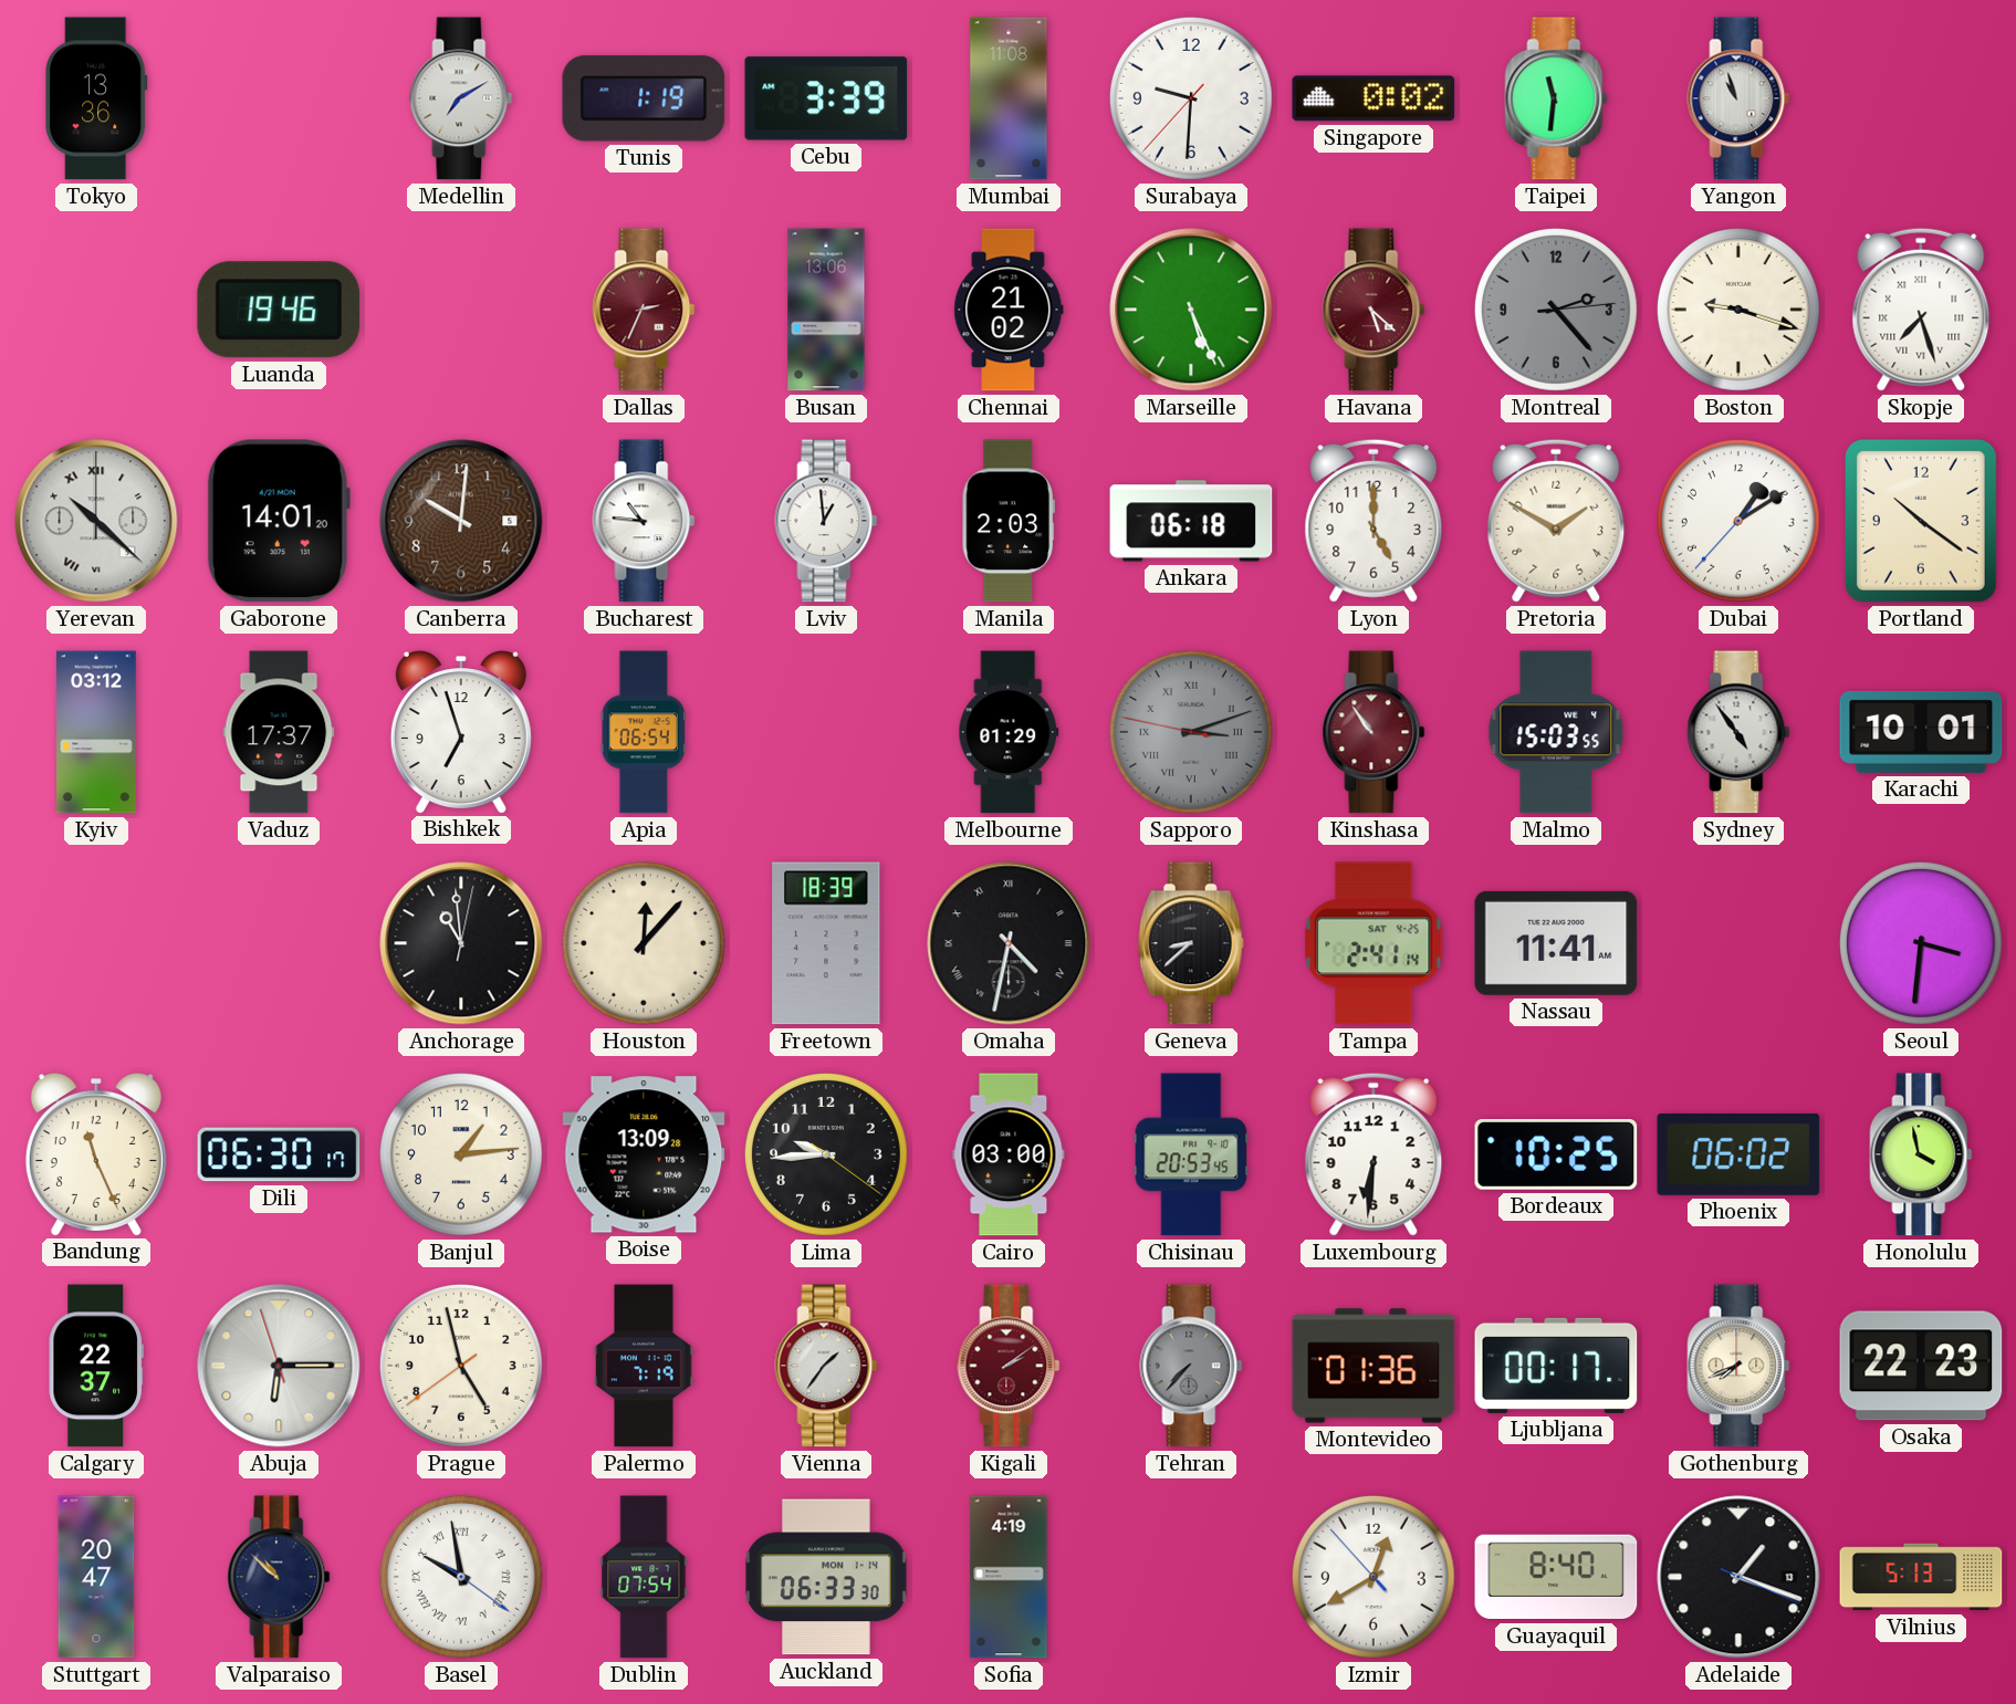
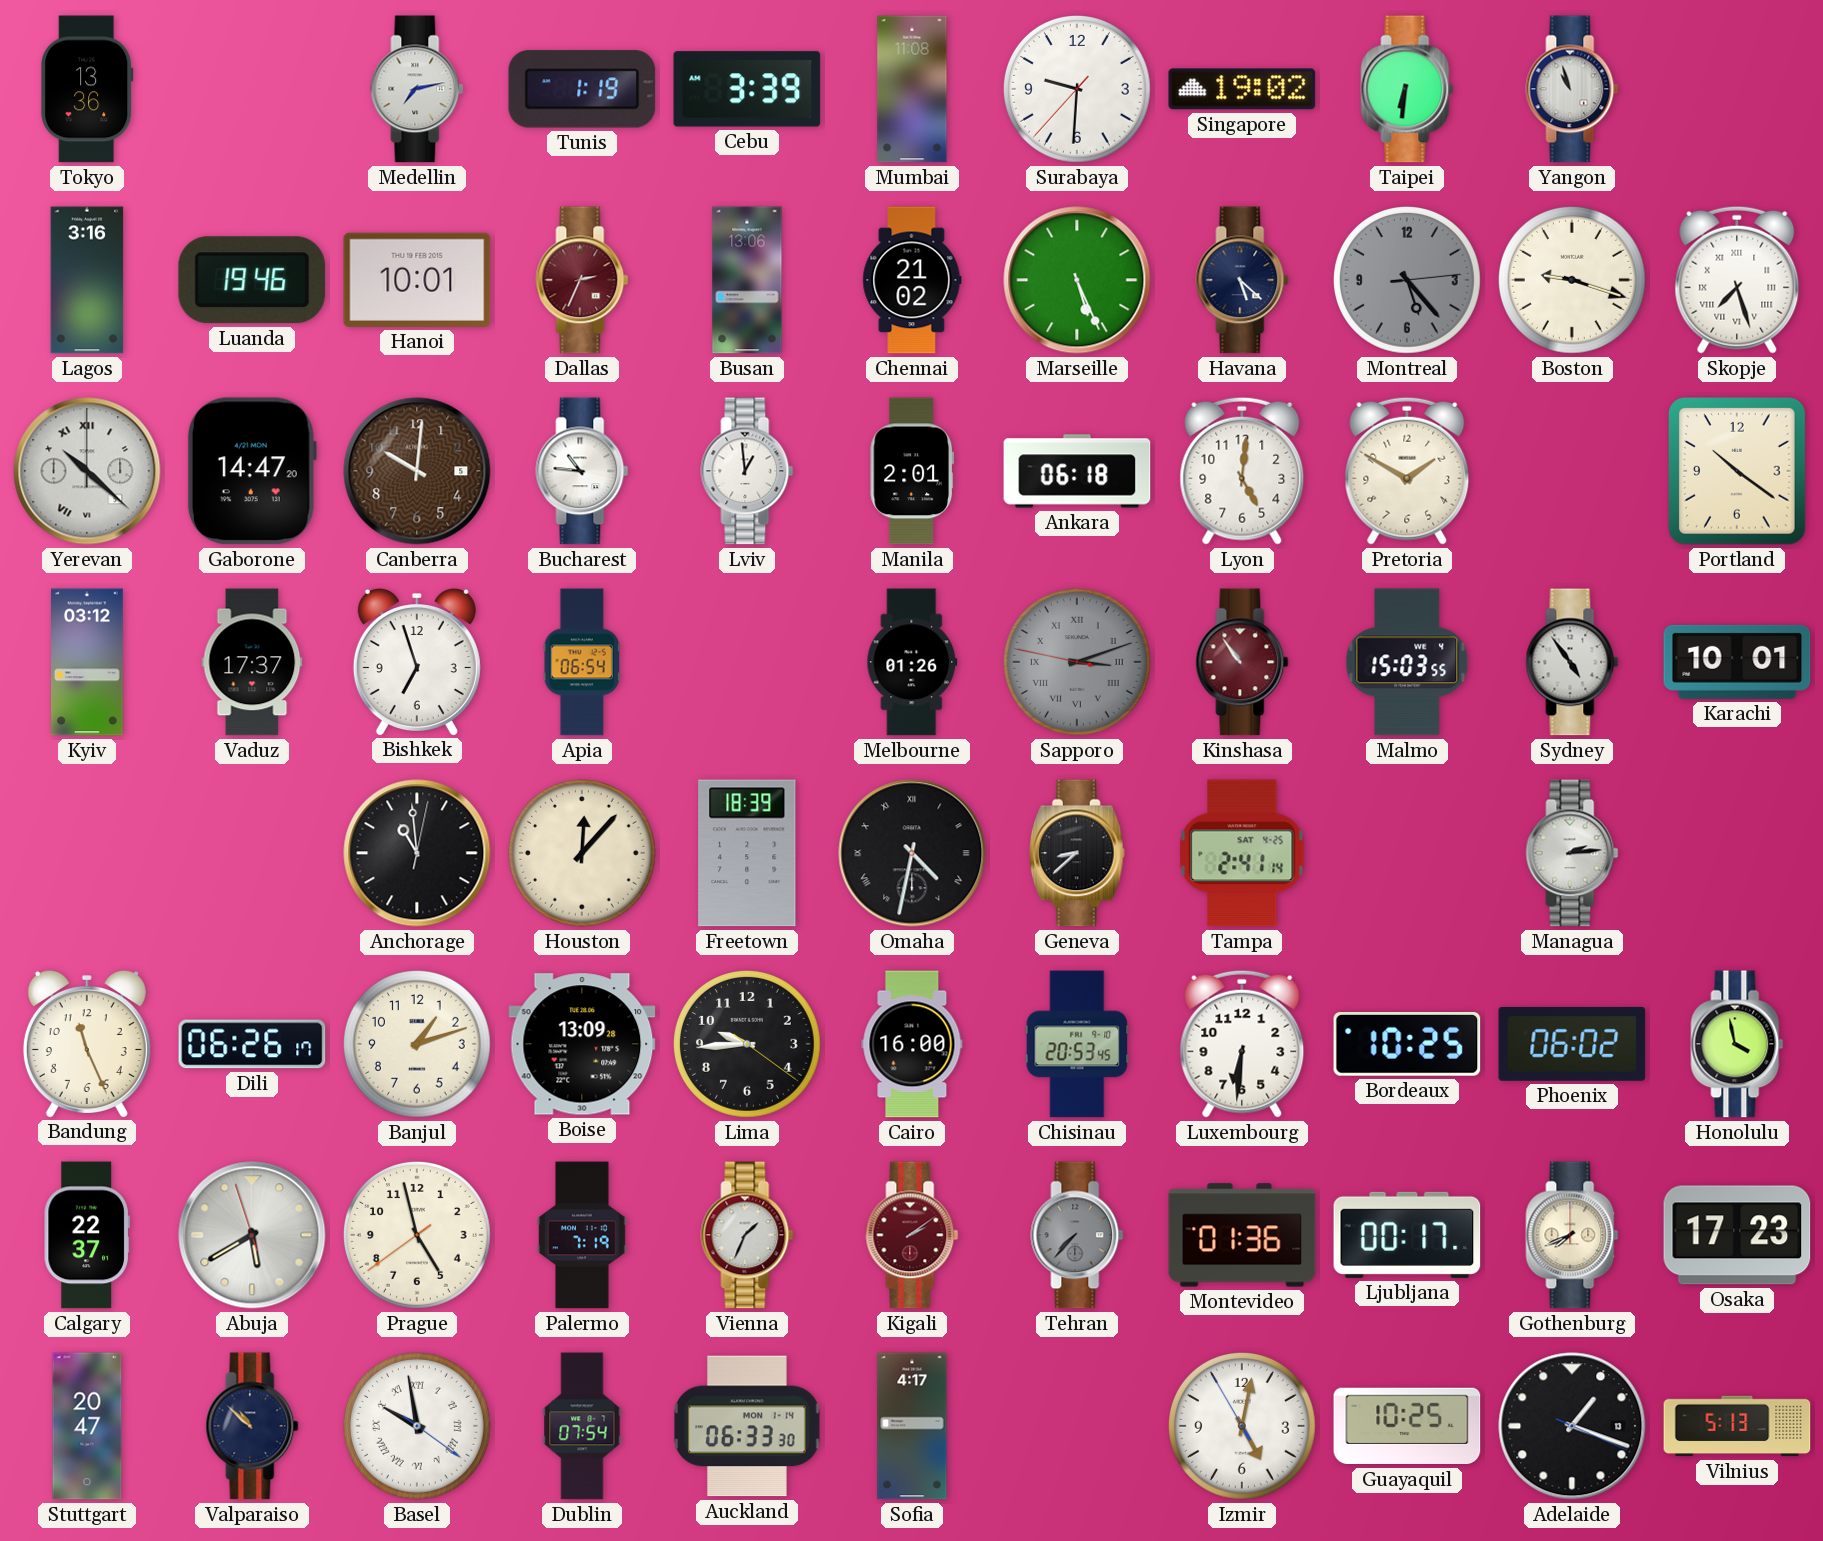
Medellin: 7:10 -> 7:13
Singapore: 0:02 -> 19:02
Taipei: 11:31 -> 6:31
Lagos: none -> 3:16
Hanoi: none -> 10:01
Havana dial: burgundy -> navy
Montreal: 2:23 -> 5:23
Gaborone: 14:01 -> 14:47
Manila: 2:03 -> 2:01
Lyon: 5:00 -> 5:01
Dubai: 1:09 -> none
Melbourne: 01:29 -> 01:26
Nassau: 11:41 -> none
Managua: none -> 2:14
Seoul: 3:31 -> none
Dili: 06:30 -> 06:26
Banjul: 1:14 -> 1:12
Cairo: 03:00 -> 16:00
Abuja: 6:14 -> 5:39
Vienna: 1:36 -> 1:34
Osaka: 22:23 -> 17:23
Sofia: 4:19 -> 4:17
Izmir: 12:39 -> 5:01
Guayaquil: 8:40 -> 10:25
